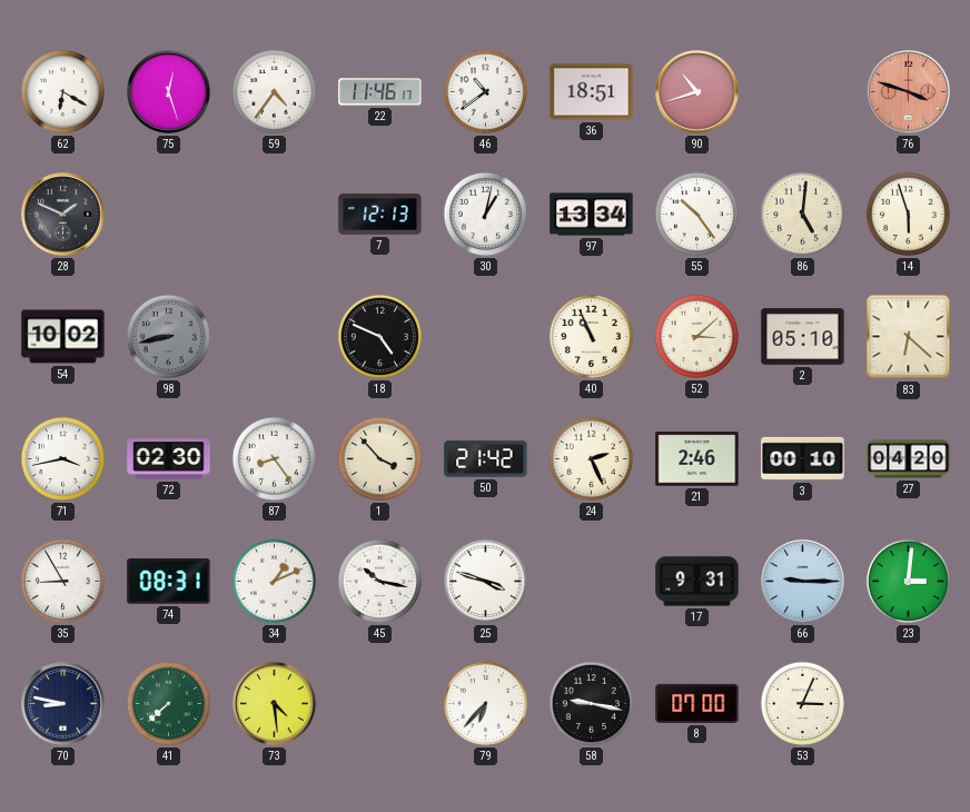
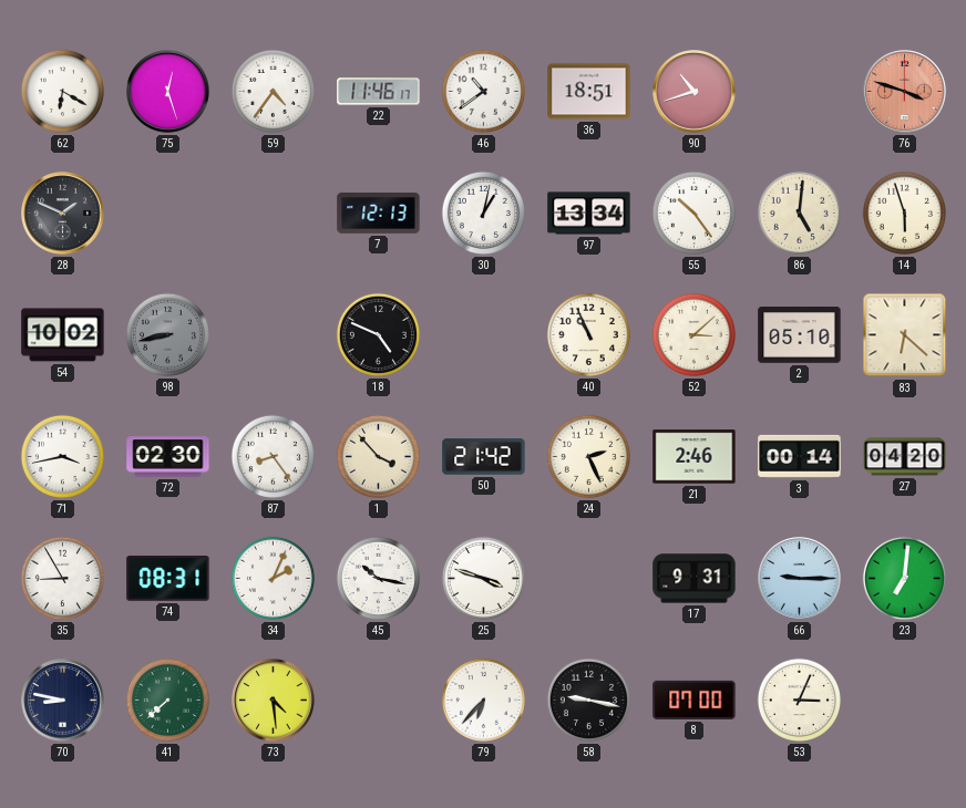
3: 00:10 -> 00:14
34: 1:11 -> 2:04
23: 3:01 -> 7:01
